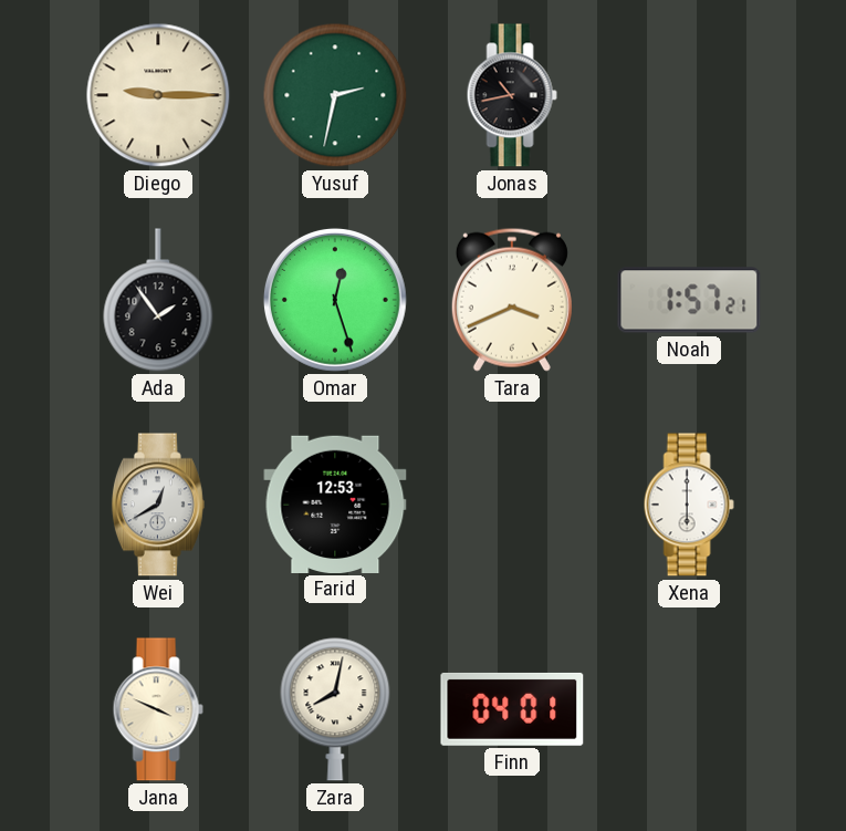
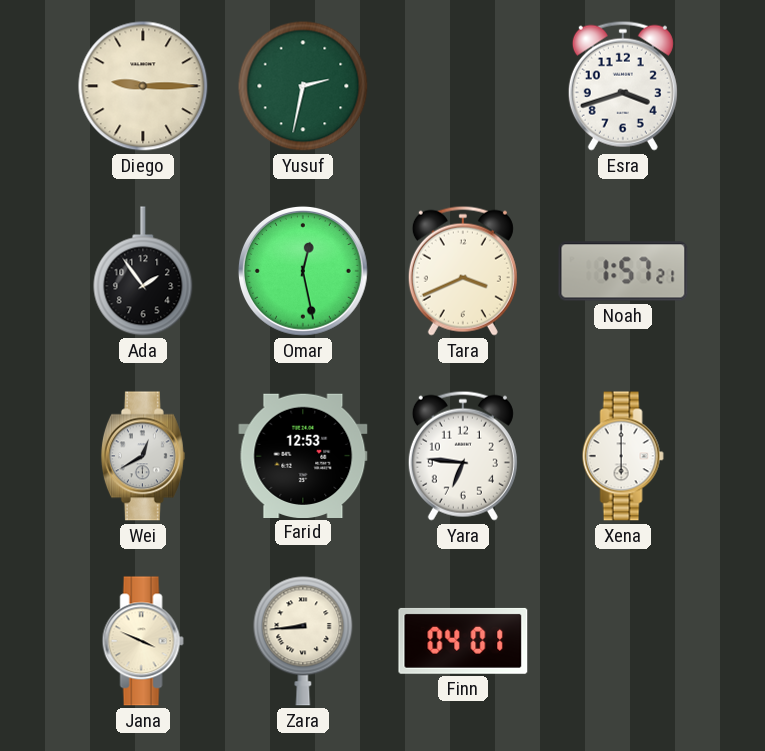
Jonas: 10:43 -> none
Esra: none -> 3:42
Omar: 12:27 -> 12:28
Yara: none -> 6:46
Zara: 8:02 -> 8:44
